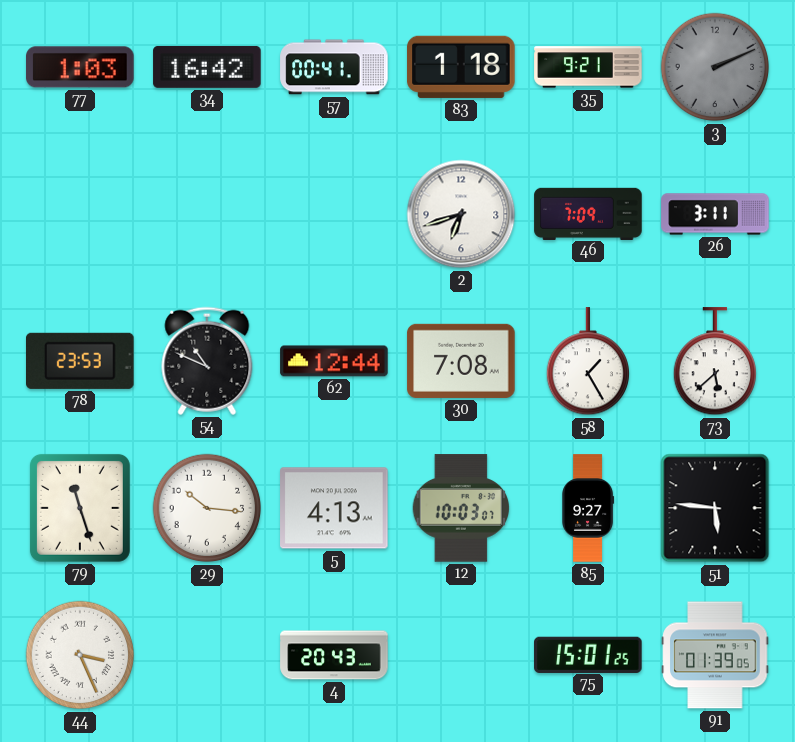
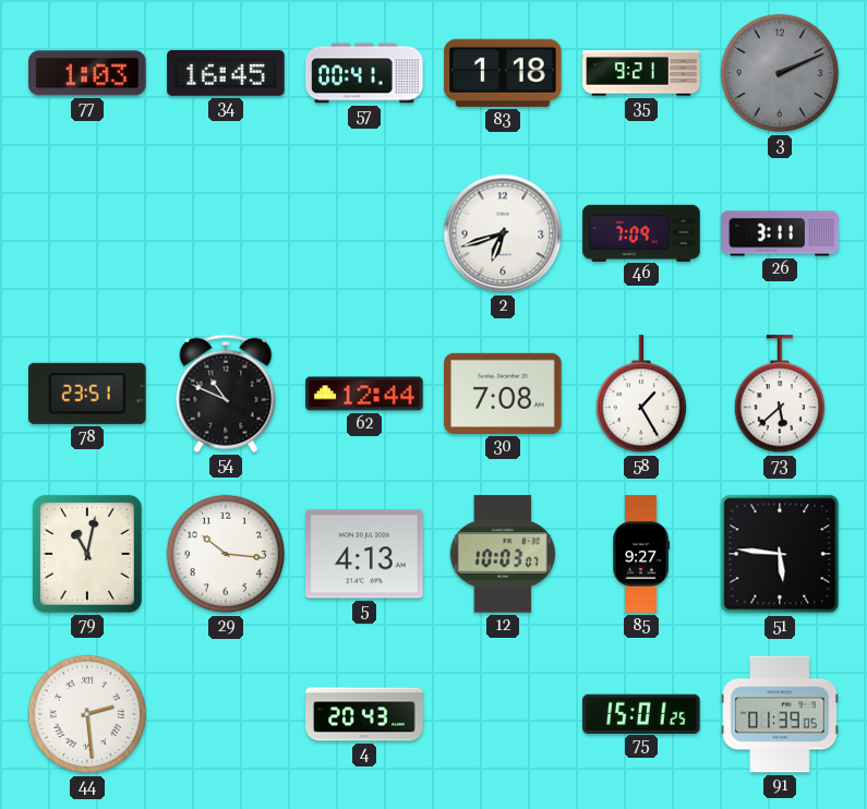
34: 16:42 -> 16:45
78: 23:53 -> 23:51
79: 11:27 -> 11:02
44: 3:26 -> 2:29
